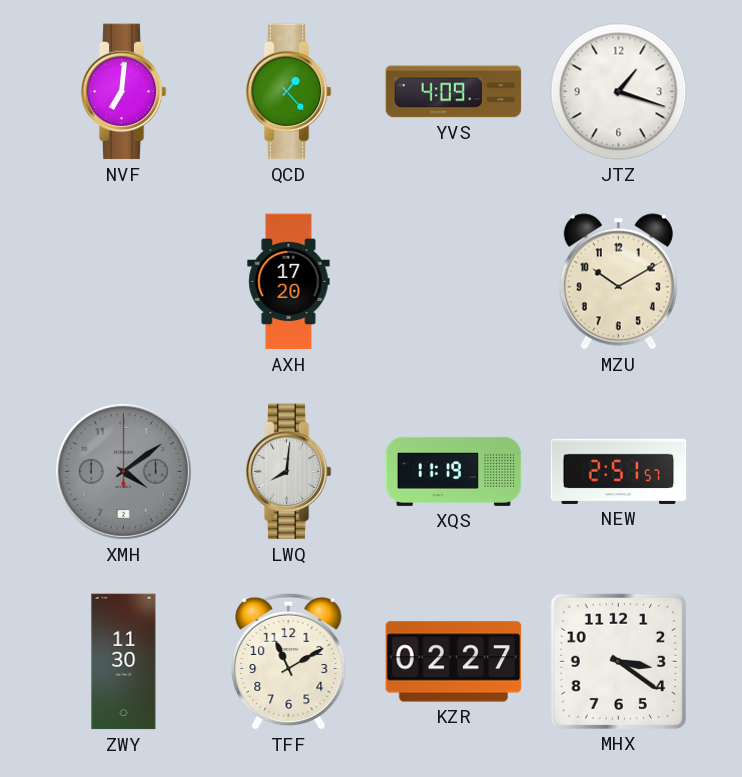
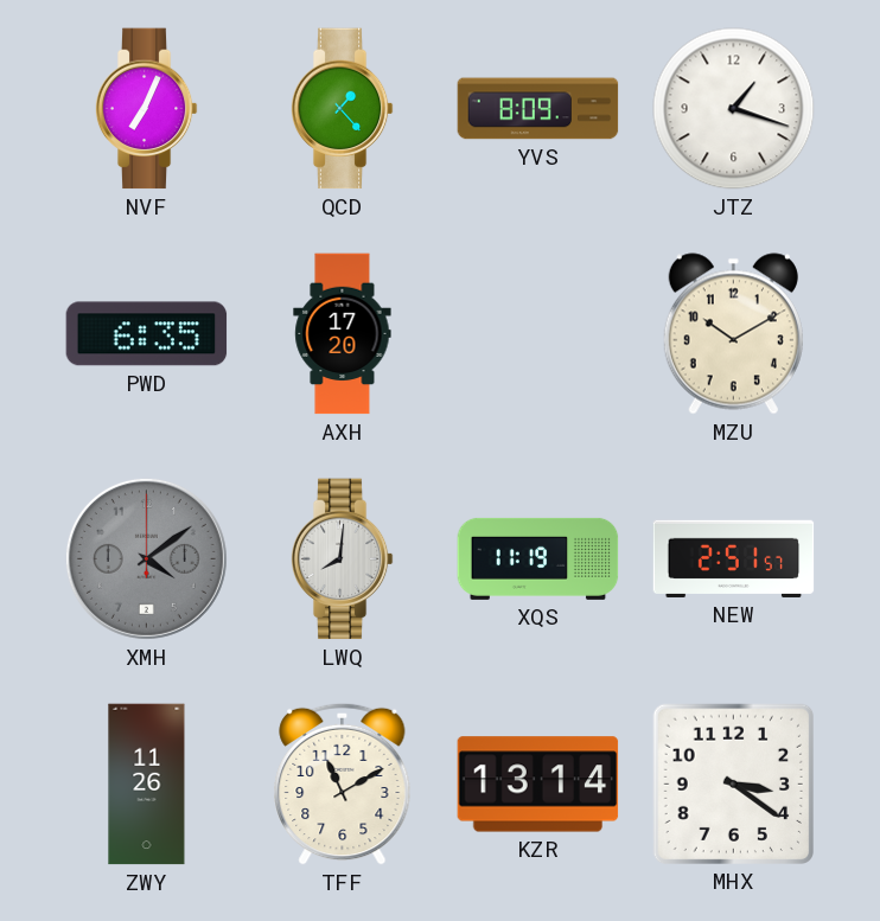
NVF: 7:01 -> 7:04
YVS: 4:09 -> 8:09
PWD: none -> 6:35
ZWY: 11:30 -> 11:26
KZR: 02:27 -> 13:14
